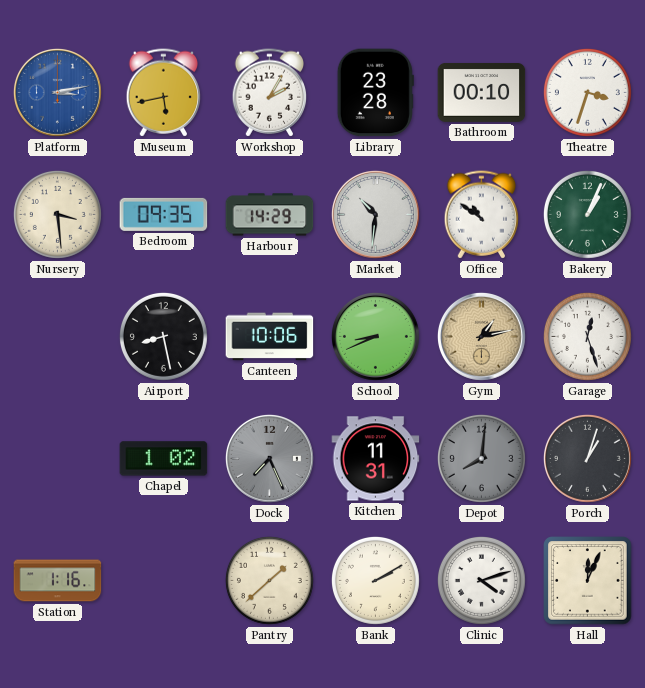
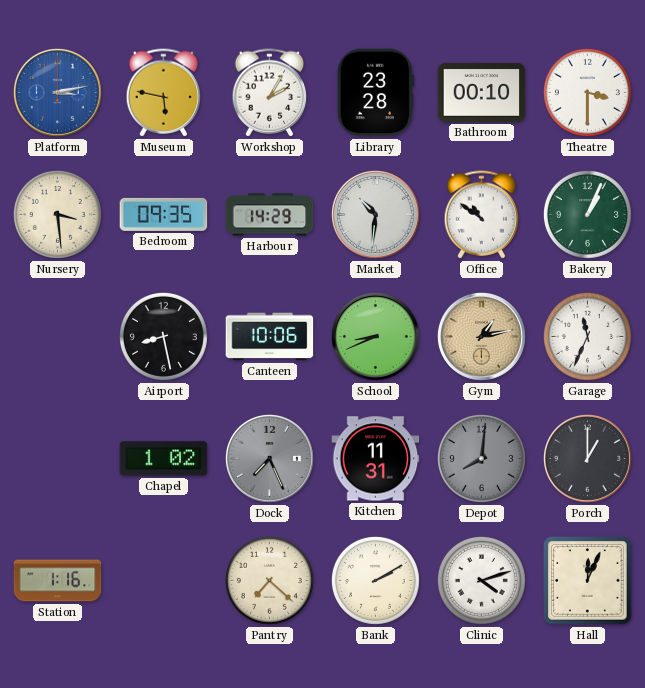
Museum: 5:43 -> 5:47
Theatre: 3:33 -> 3:30
Garage: 12:27 -> 11:34
Porch: 1:03 -> 1:00
Pantry: 1:38 -> 7:22
